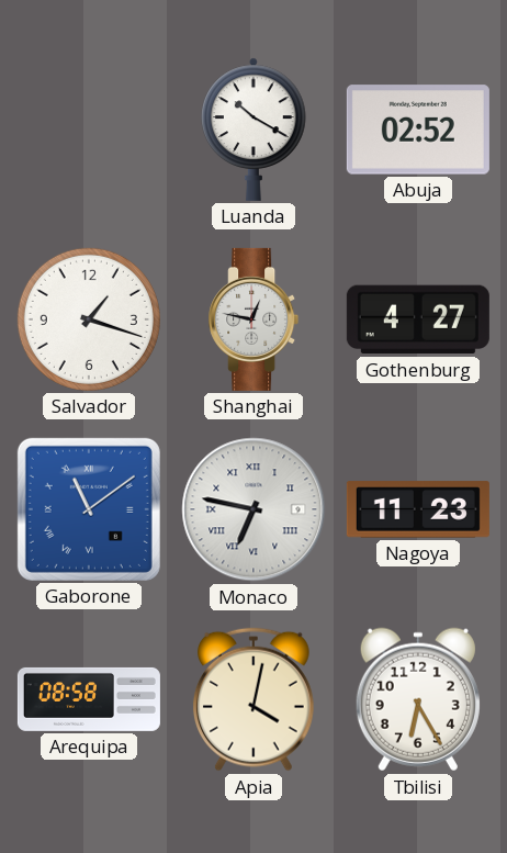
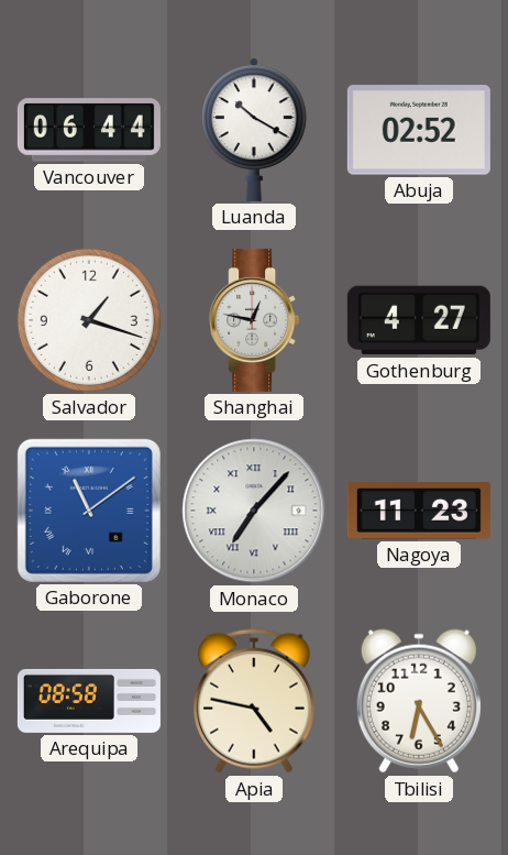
Vancouver: none -> 06:44
Monaco: 6:47 -> 7:07
Apia: 4:02 -> 4:47
